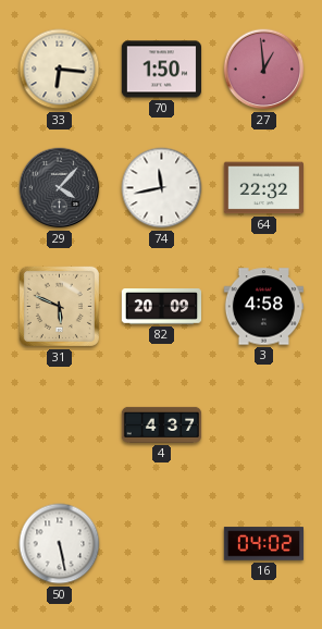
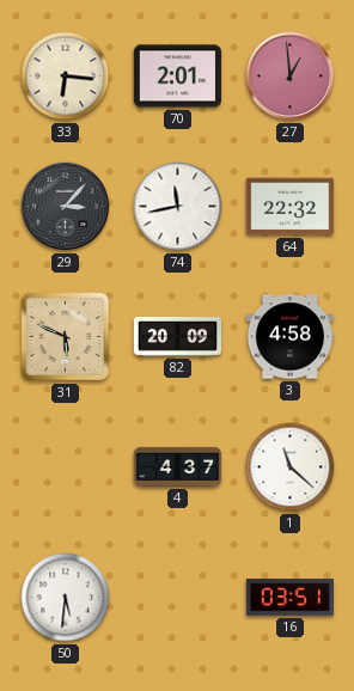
70: 1:50 -> 2:01
29: 4:07 -> 3:07
1: none -> 11:22
50: 5:28 -> 5:31
16: 04:02 -> 03:51
